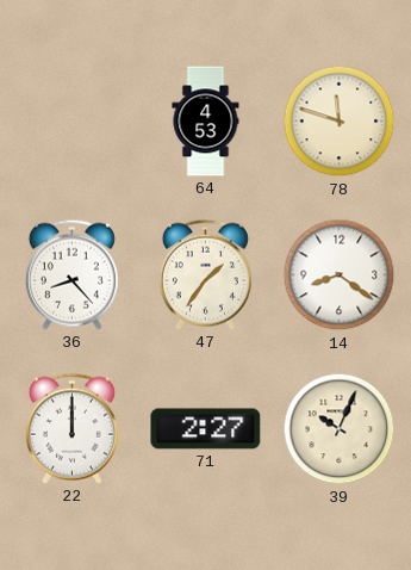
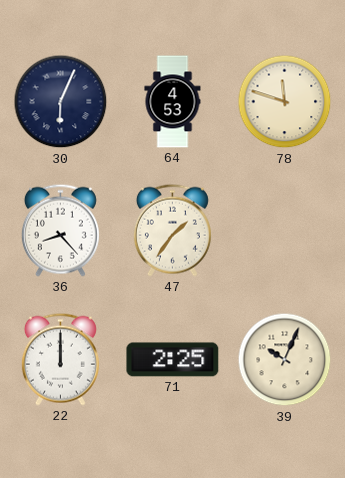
30: none -> 6:04
14: 8:21 -> none
71: 2:27 -> 2:25
